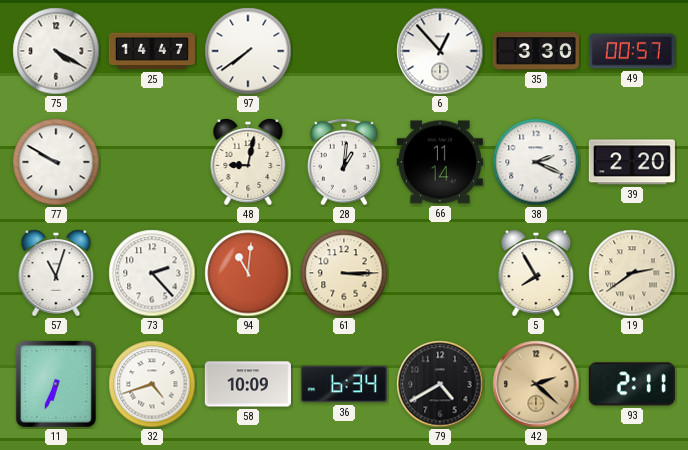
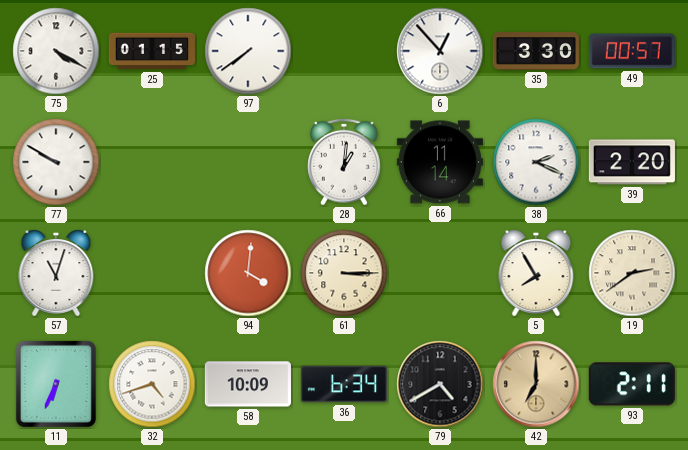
25: 14:47 -> 01:15
48: 9:02 -> none
73: 2:23 -> none
94: 11:01 -> 4:01
42: 2:22 -> 7:00
